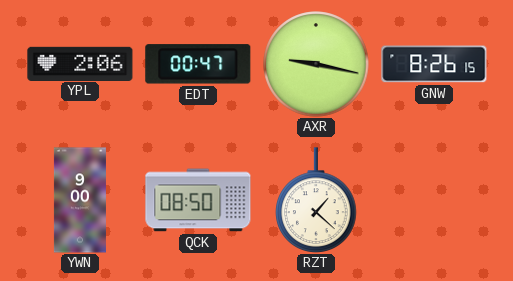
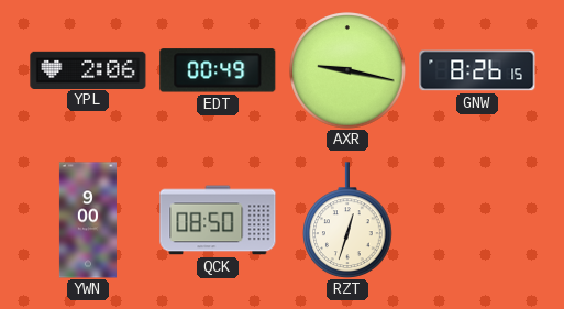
EDT: 00:47 -> 00:49
RZT: 1:22 -> 12:33
